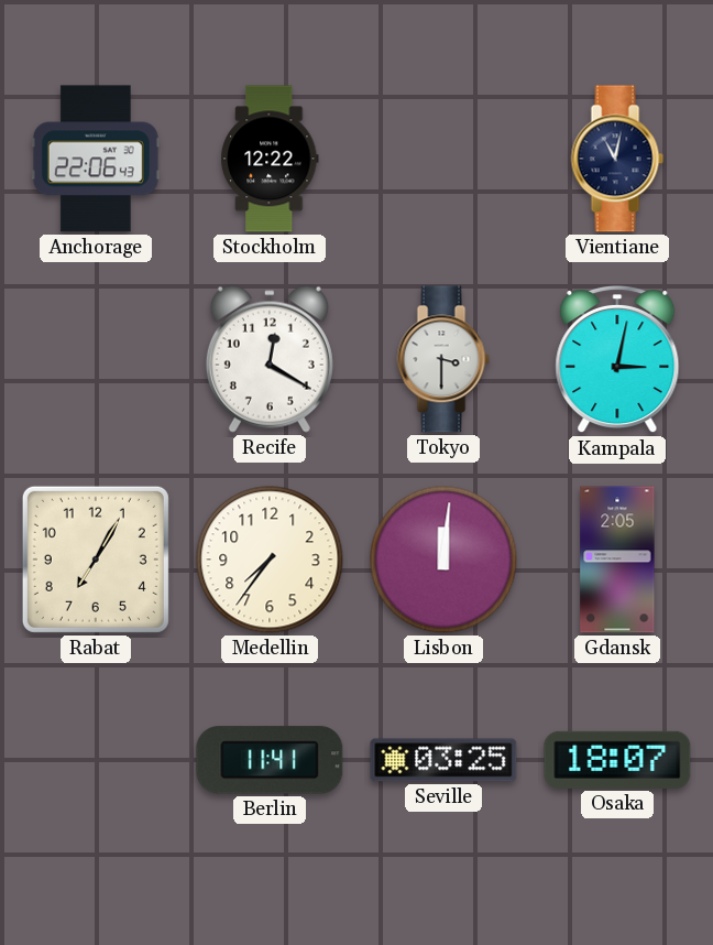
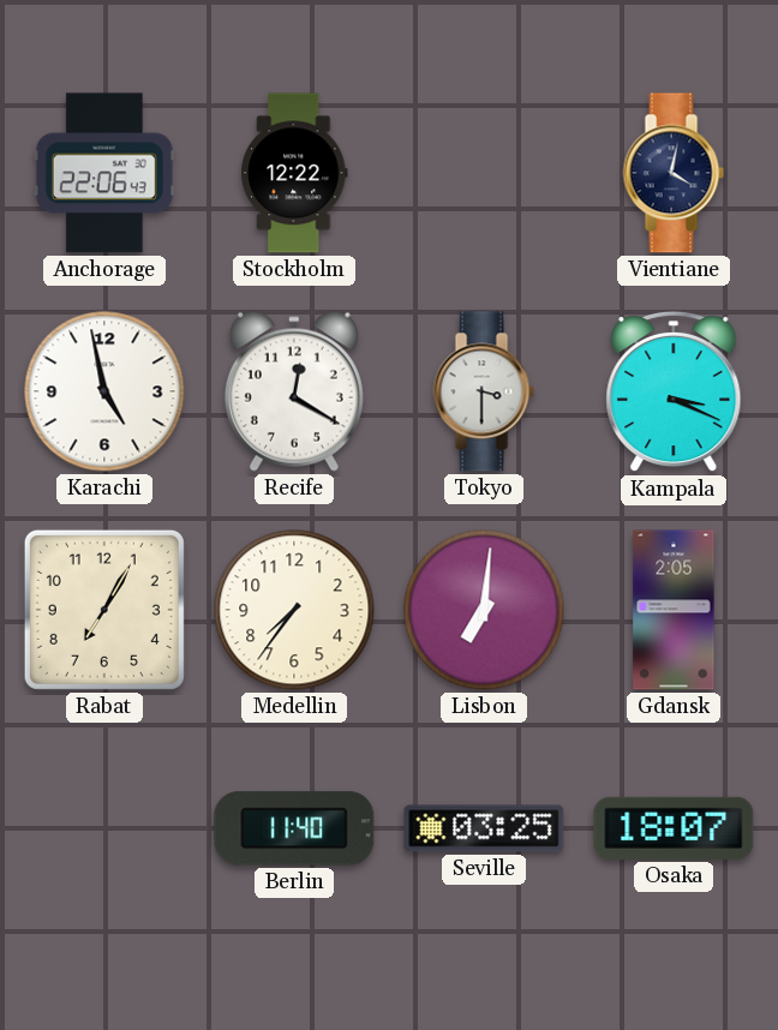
Vientiane: 11:02 -> 4:02
Karachi: none -> 4:58
Kampala: 3:02 -> 3:19
Lisbon: 12:01 -> 7:01
Berlin: 11:41 -> 11:40
